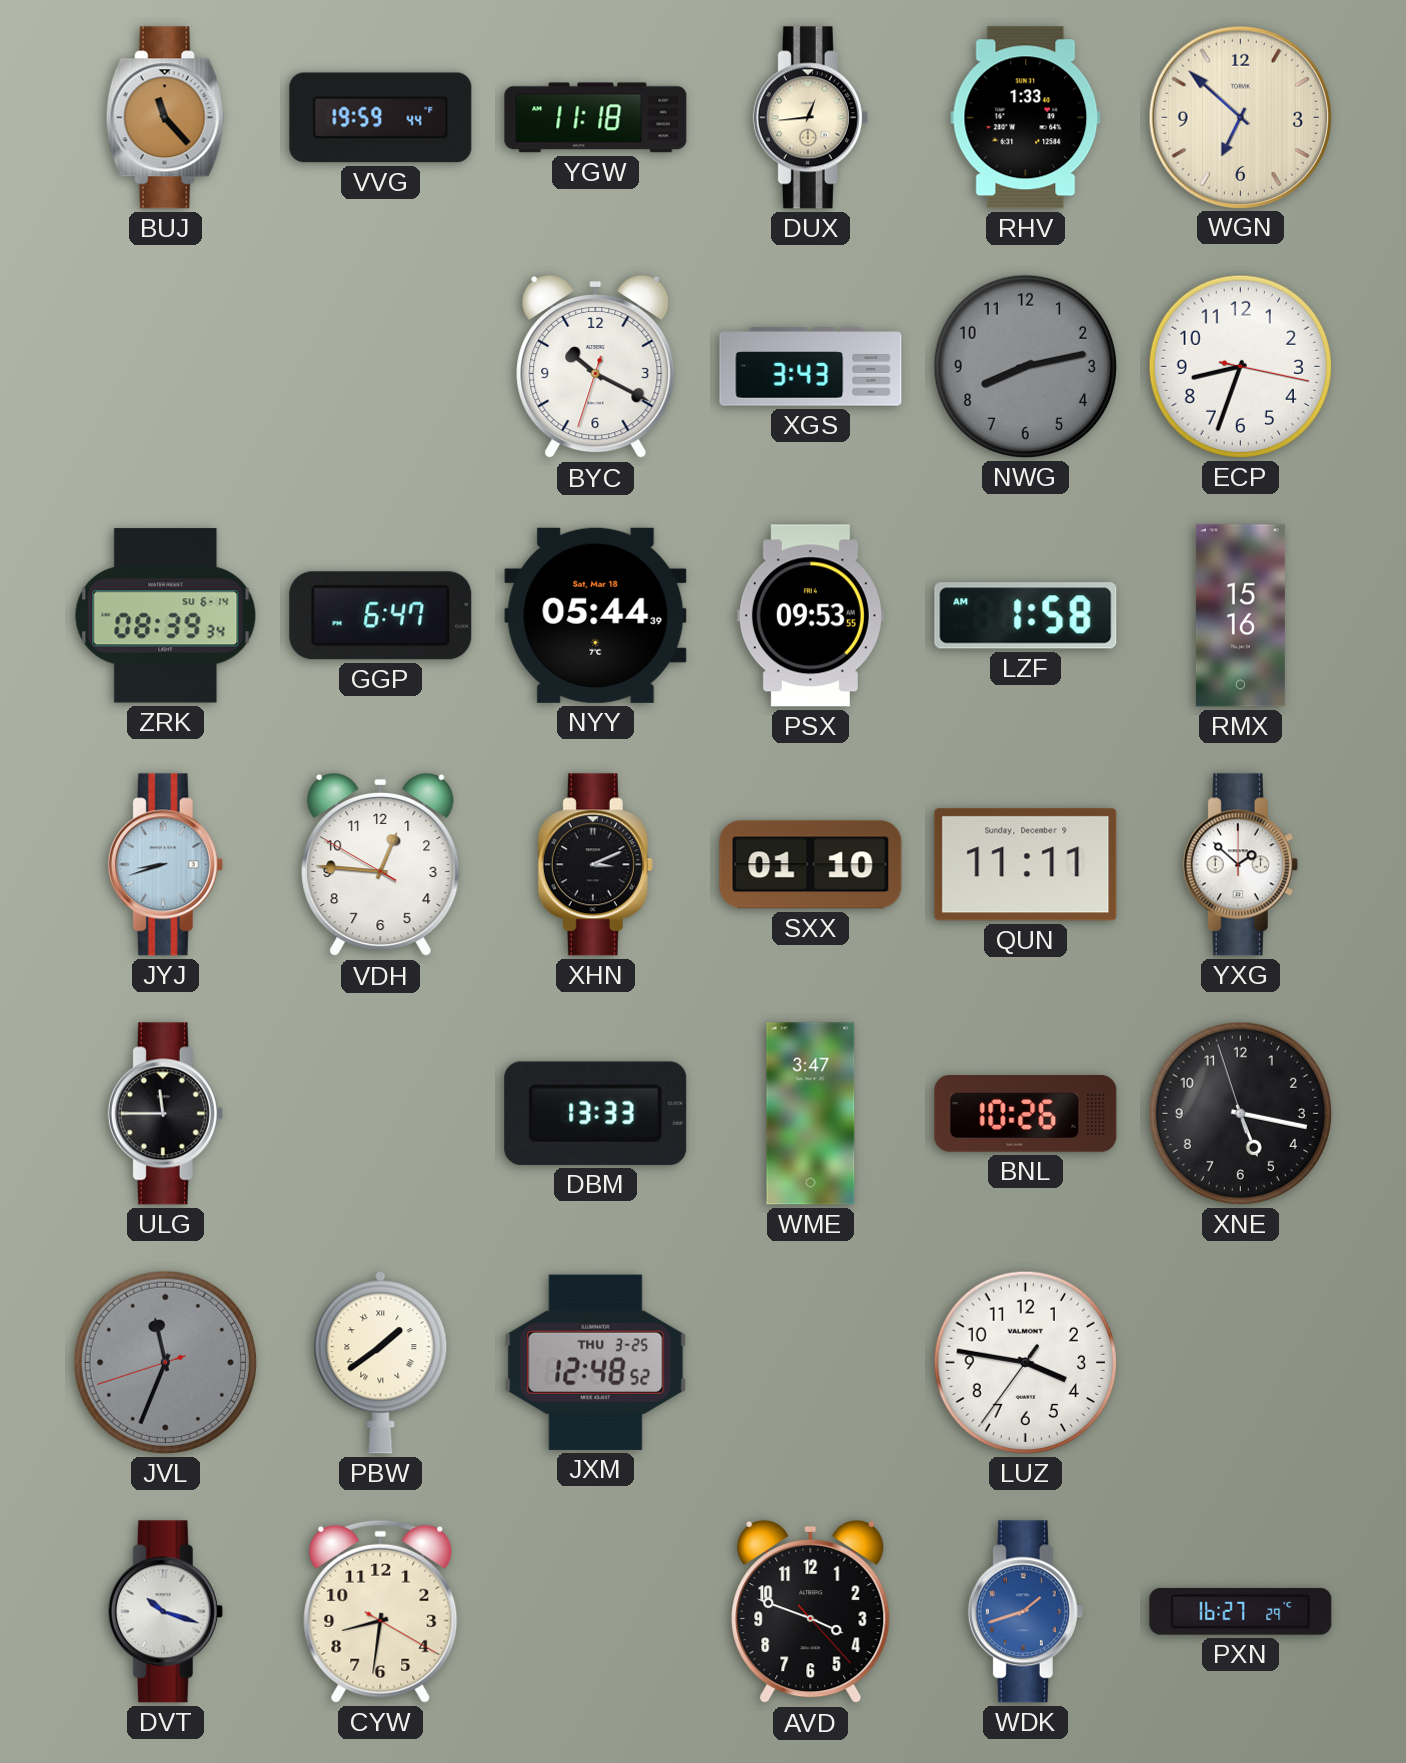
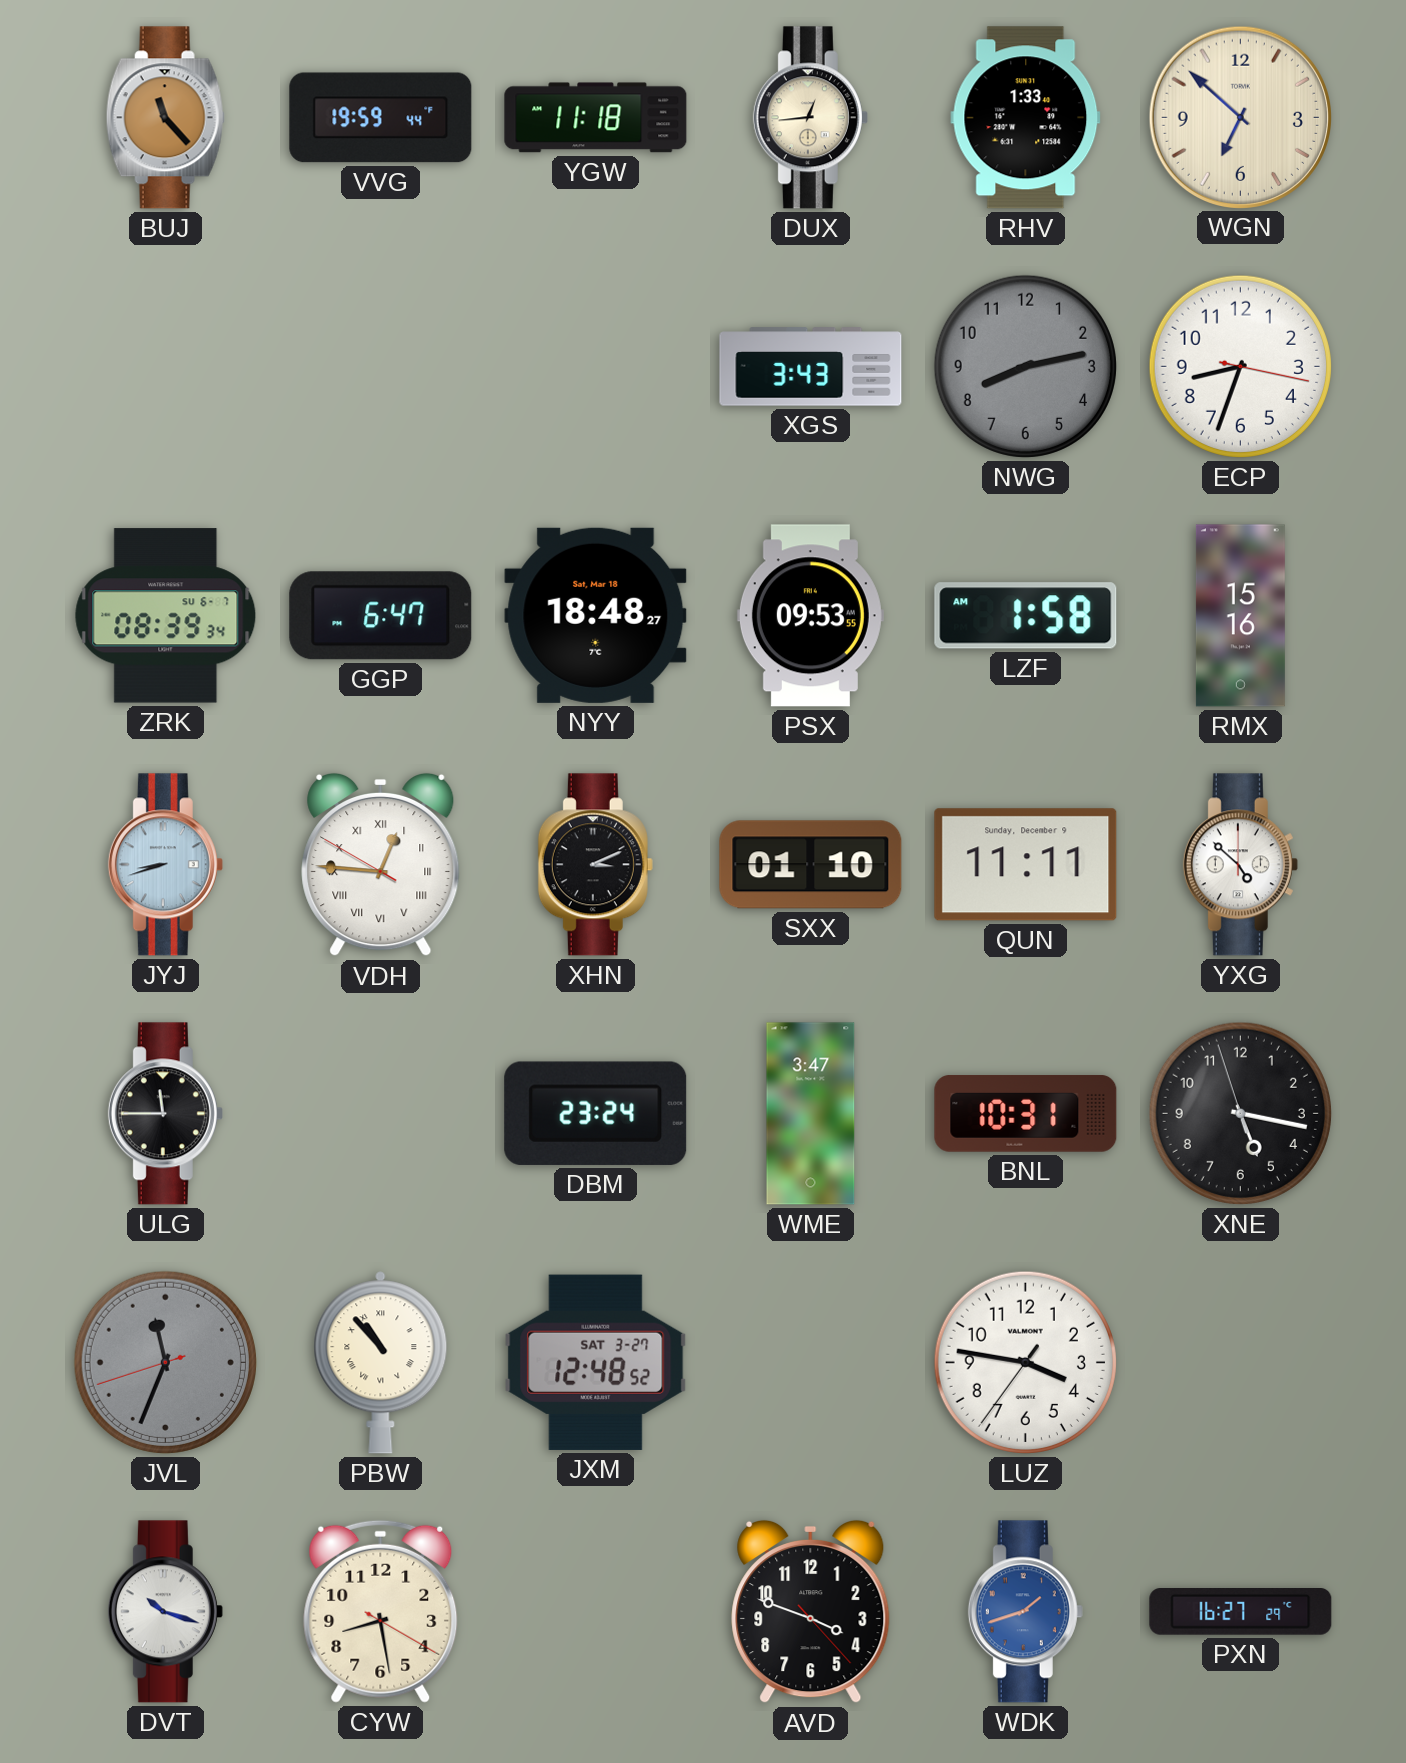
BYC: 10:19 -> none
ZRK date: SU 6-14 -> SU 6-7
NYY: 05:44 -> 18:48
VDH numerals: Arabic -> Roman
YXG: 1:52 -> 4:52
DBM: 13:33 -> 23:24
BNL: 10:26 -> 10:31
PBW: 1:39 -> 10:53
JXM date: THU 3-25 -> SAT 3-27
CYW: 8:31 -> 8:28
